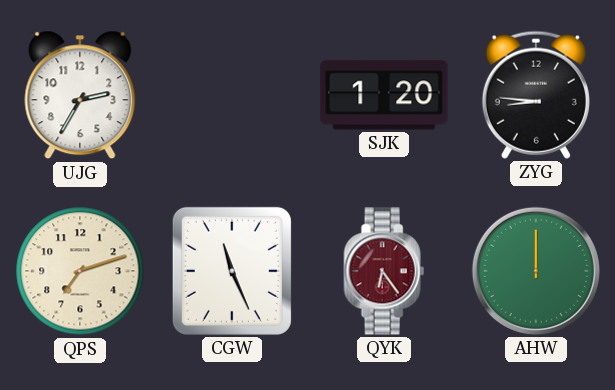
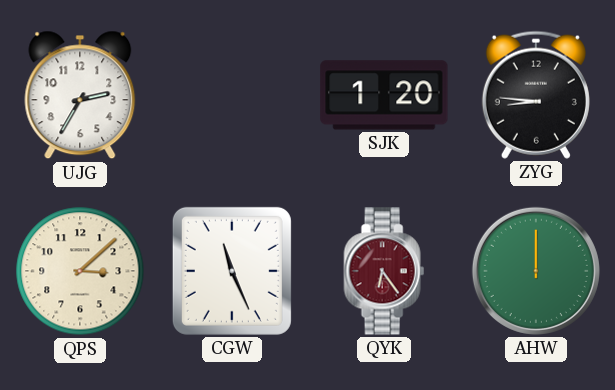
QPS: 7:12 -> 3:08
